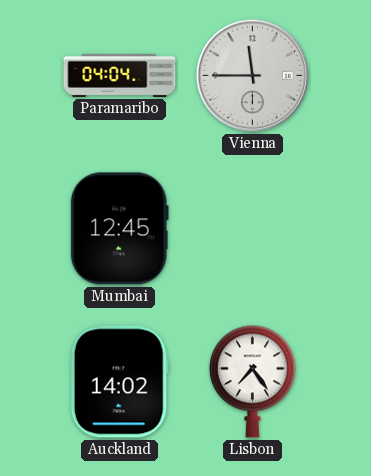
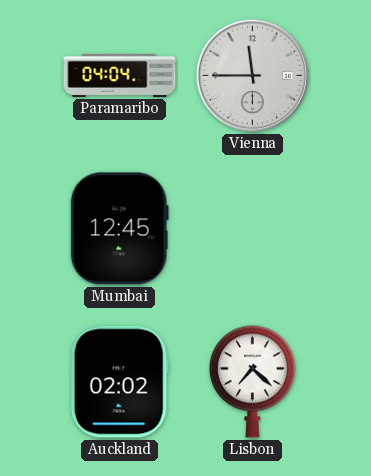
Auckland: 14:02 -> 02:02
Lisbon: 7:24 -> 7:22
